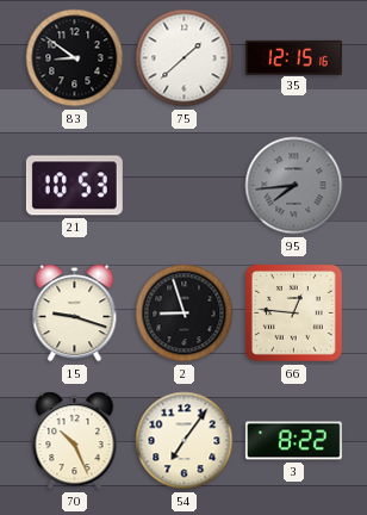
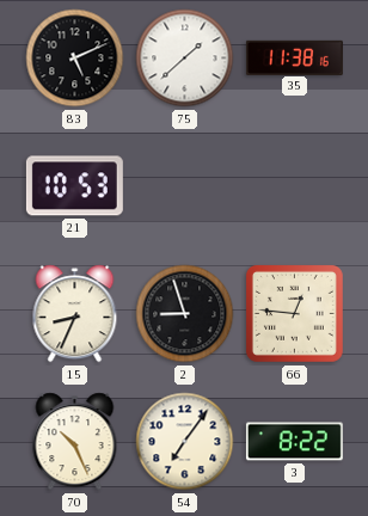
83: 8:51 -> 5:11
35: 12:15 -> 11:38
95: 7:44 -> none
15: 9:18 -> 8:34
